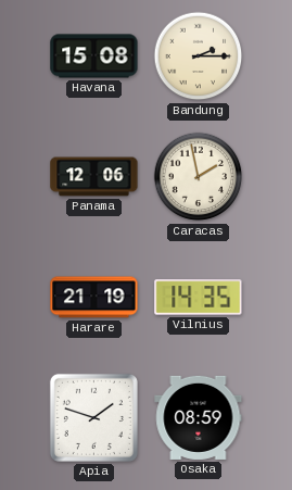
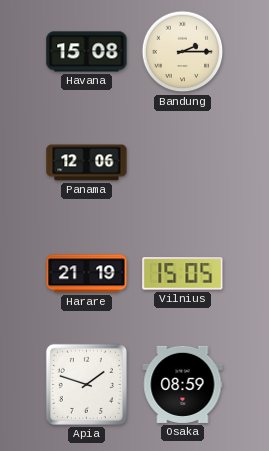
Caracas: 1:58 -> none
Vilnius: 14:35 -> 15:05
